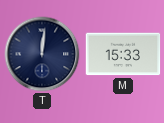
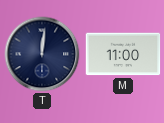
M: 15:33 -> 11:00
